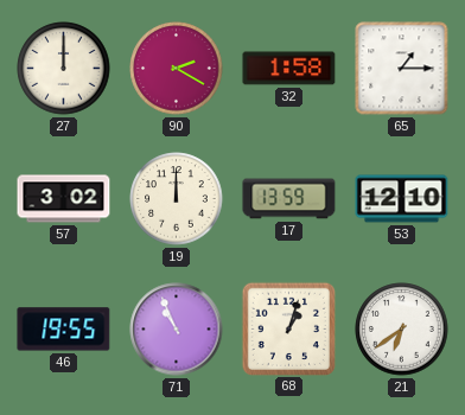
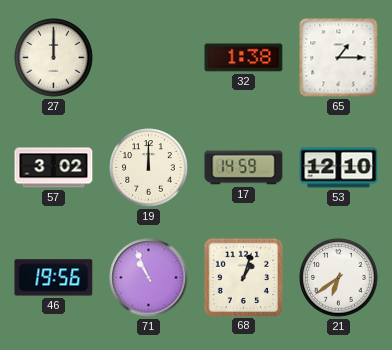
90: 2:20 -> none
32: 1:58 -> 1:38
17: 13:59 -> 14:59
46: 19:55 -> 19:56
